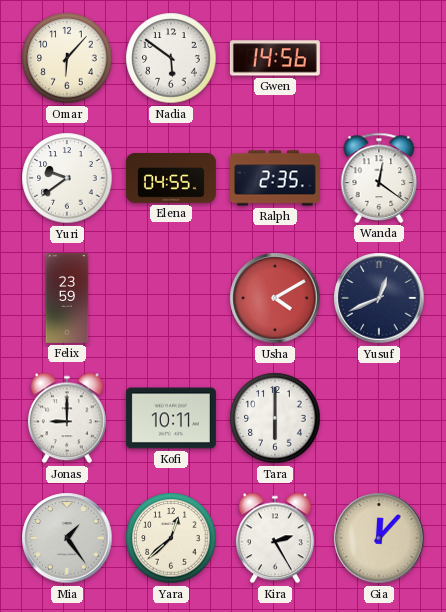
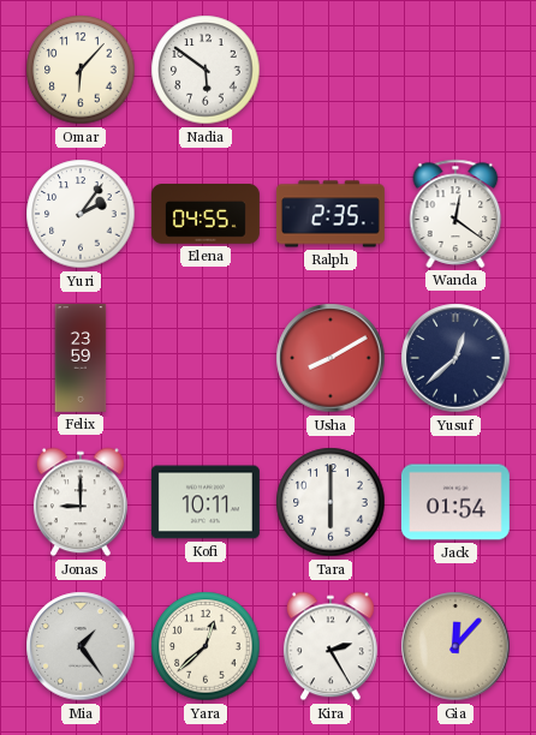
Gwen: 14:56 -> none
Yuri: 9:39 -> 2:06
Usha: 4:10 -> 8:10
Yusuf: 12:41 -> 12:38
Jack: none -> 01:54
